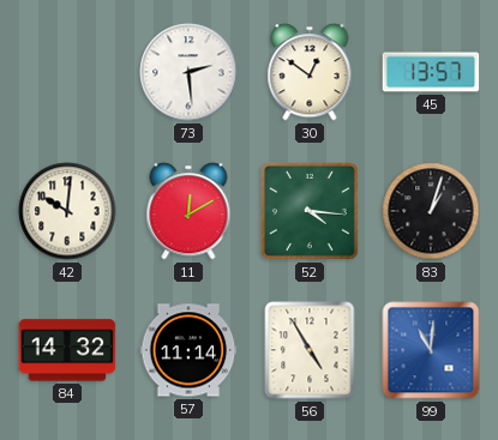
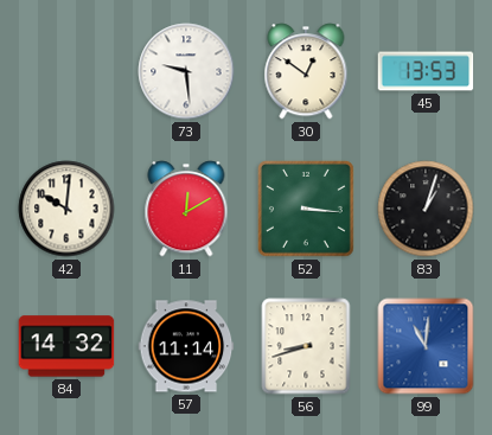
73: 2:29 -> 9:29
45: 13:57 -> 13:53
52: 4:16 -> 3:16
56: 4:55 -> 8:42
